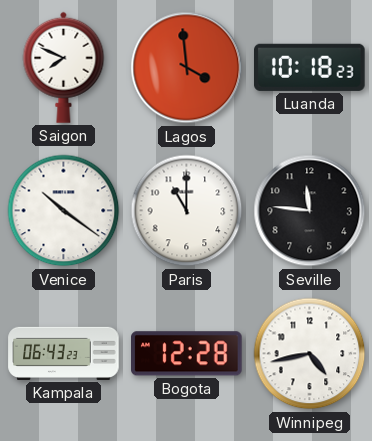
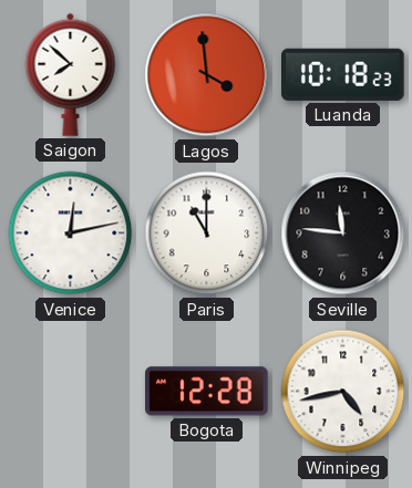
Saigon: 7:49 -> 7:52
Venice: 10:21 -> 12:13
Kampala: 06:43 -> none
